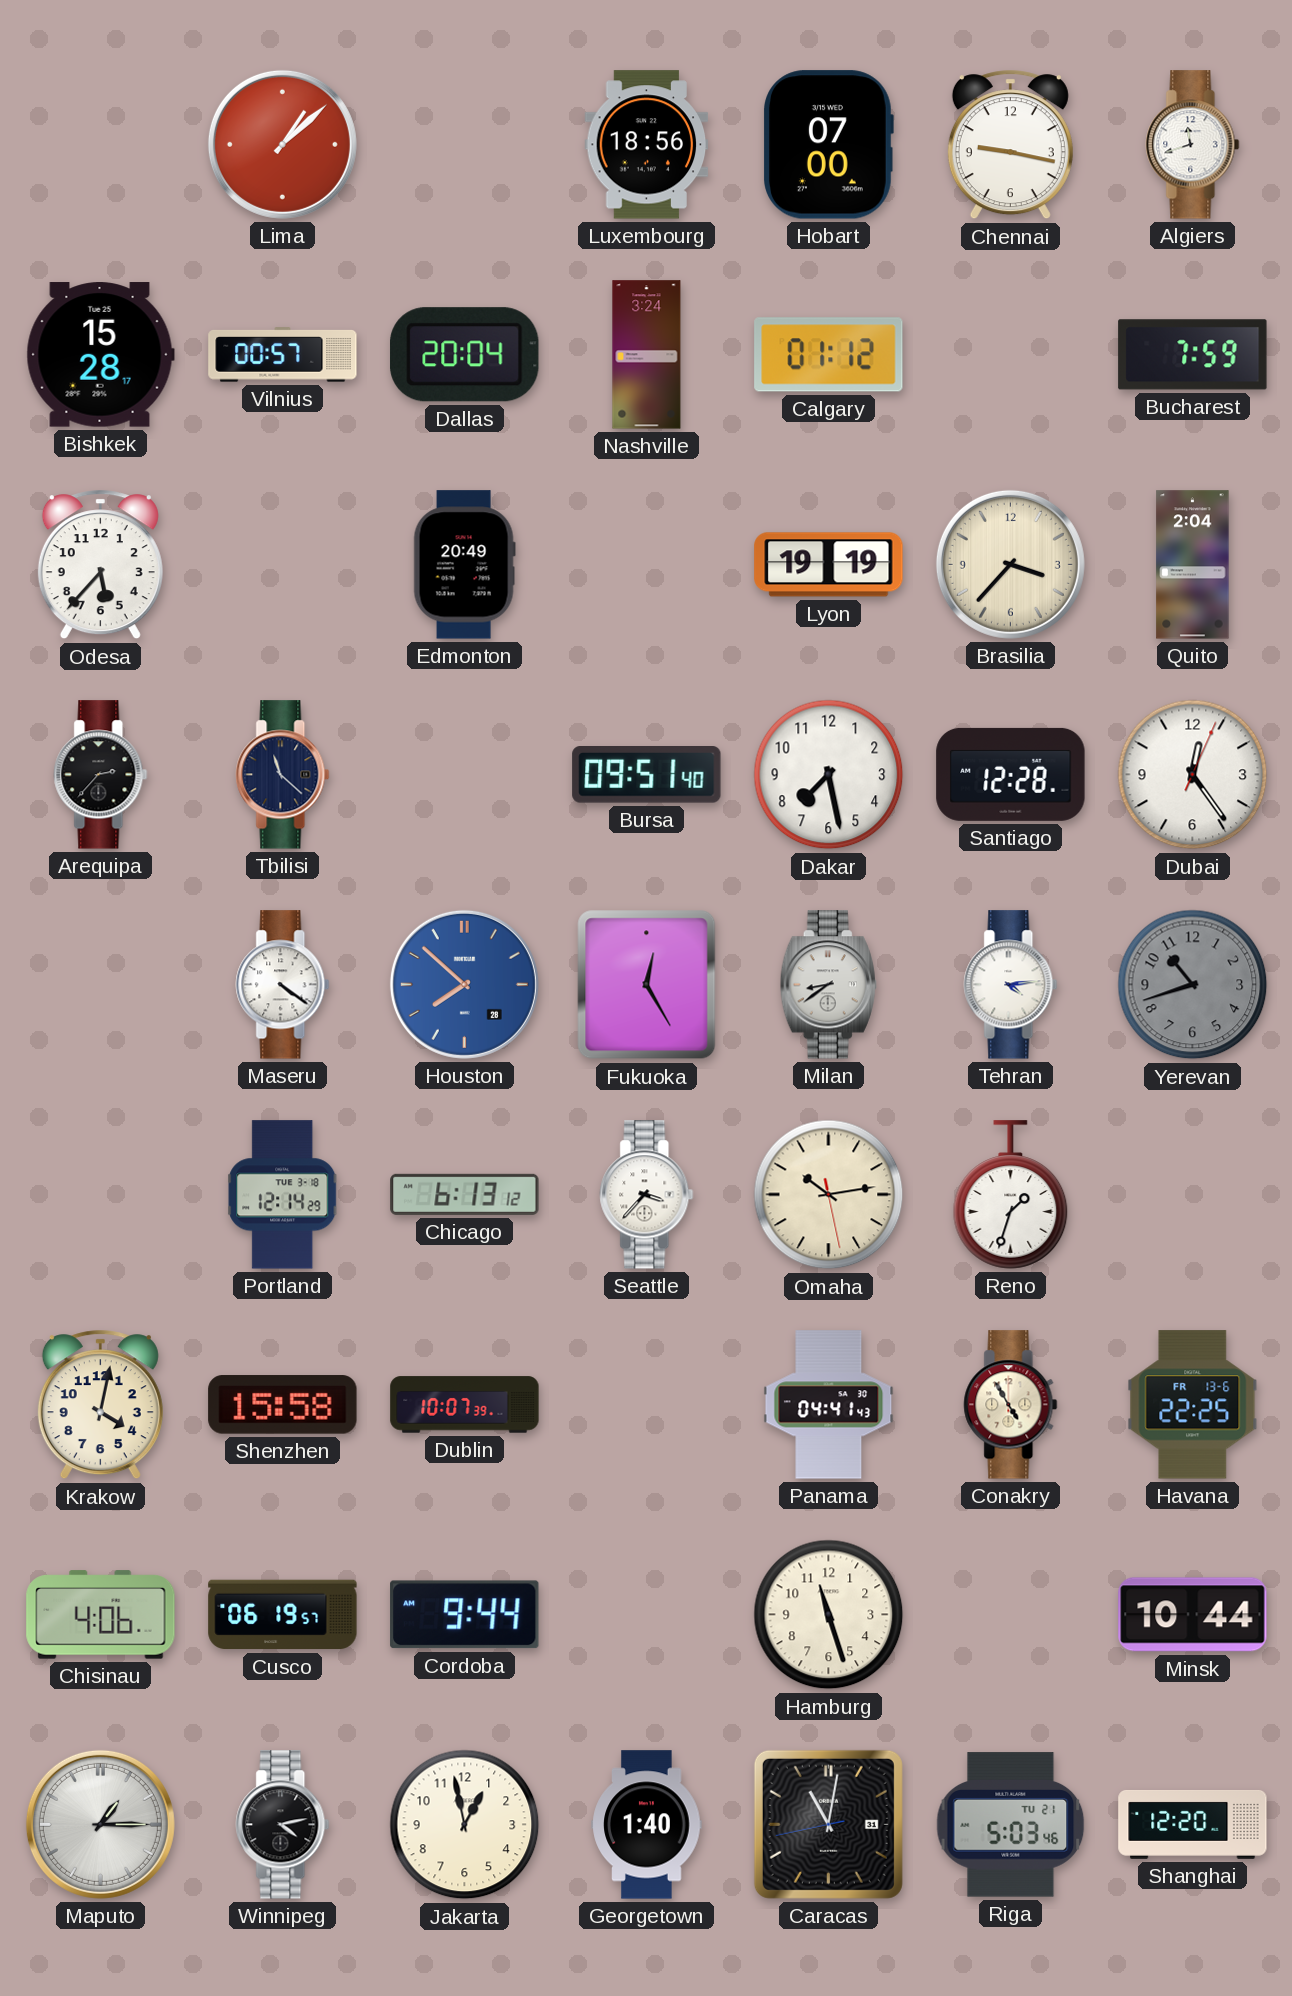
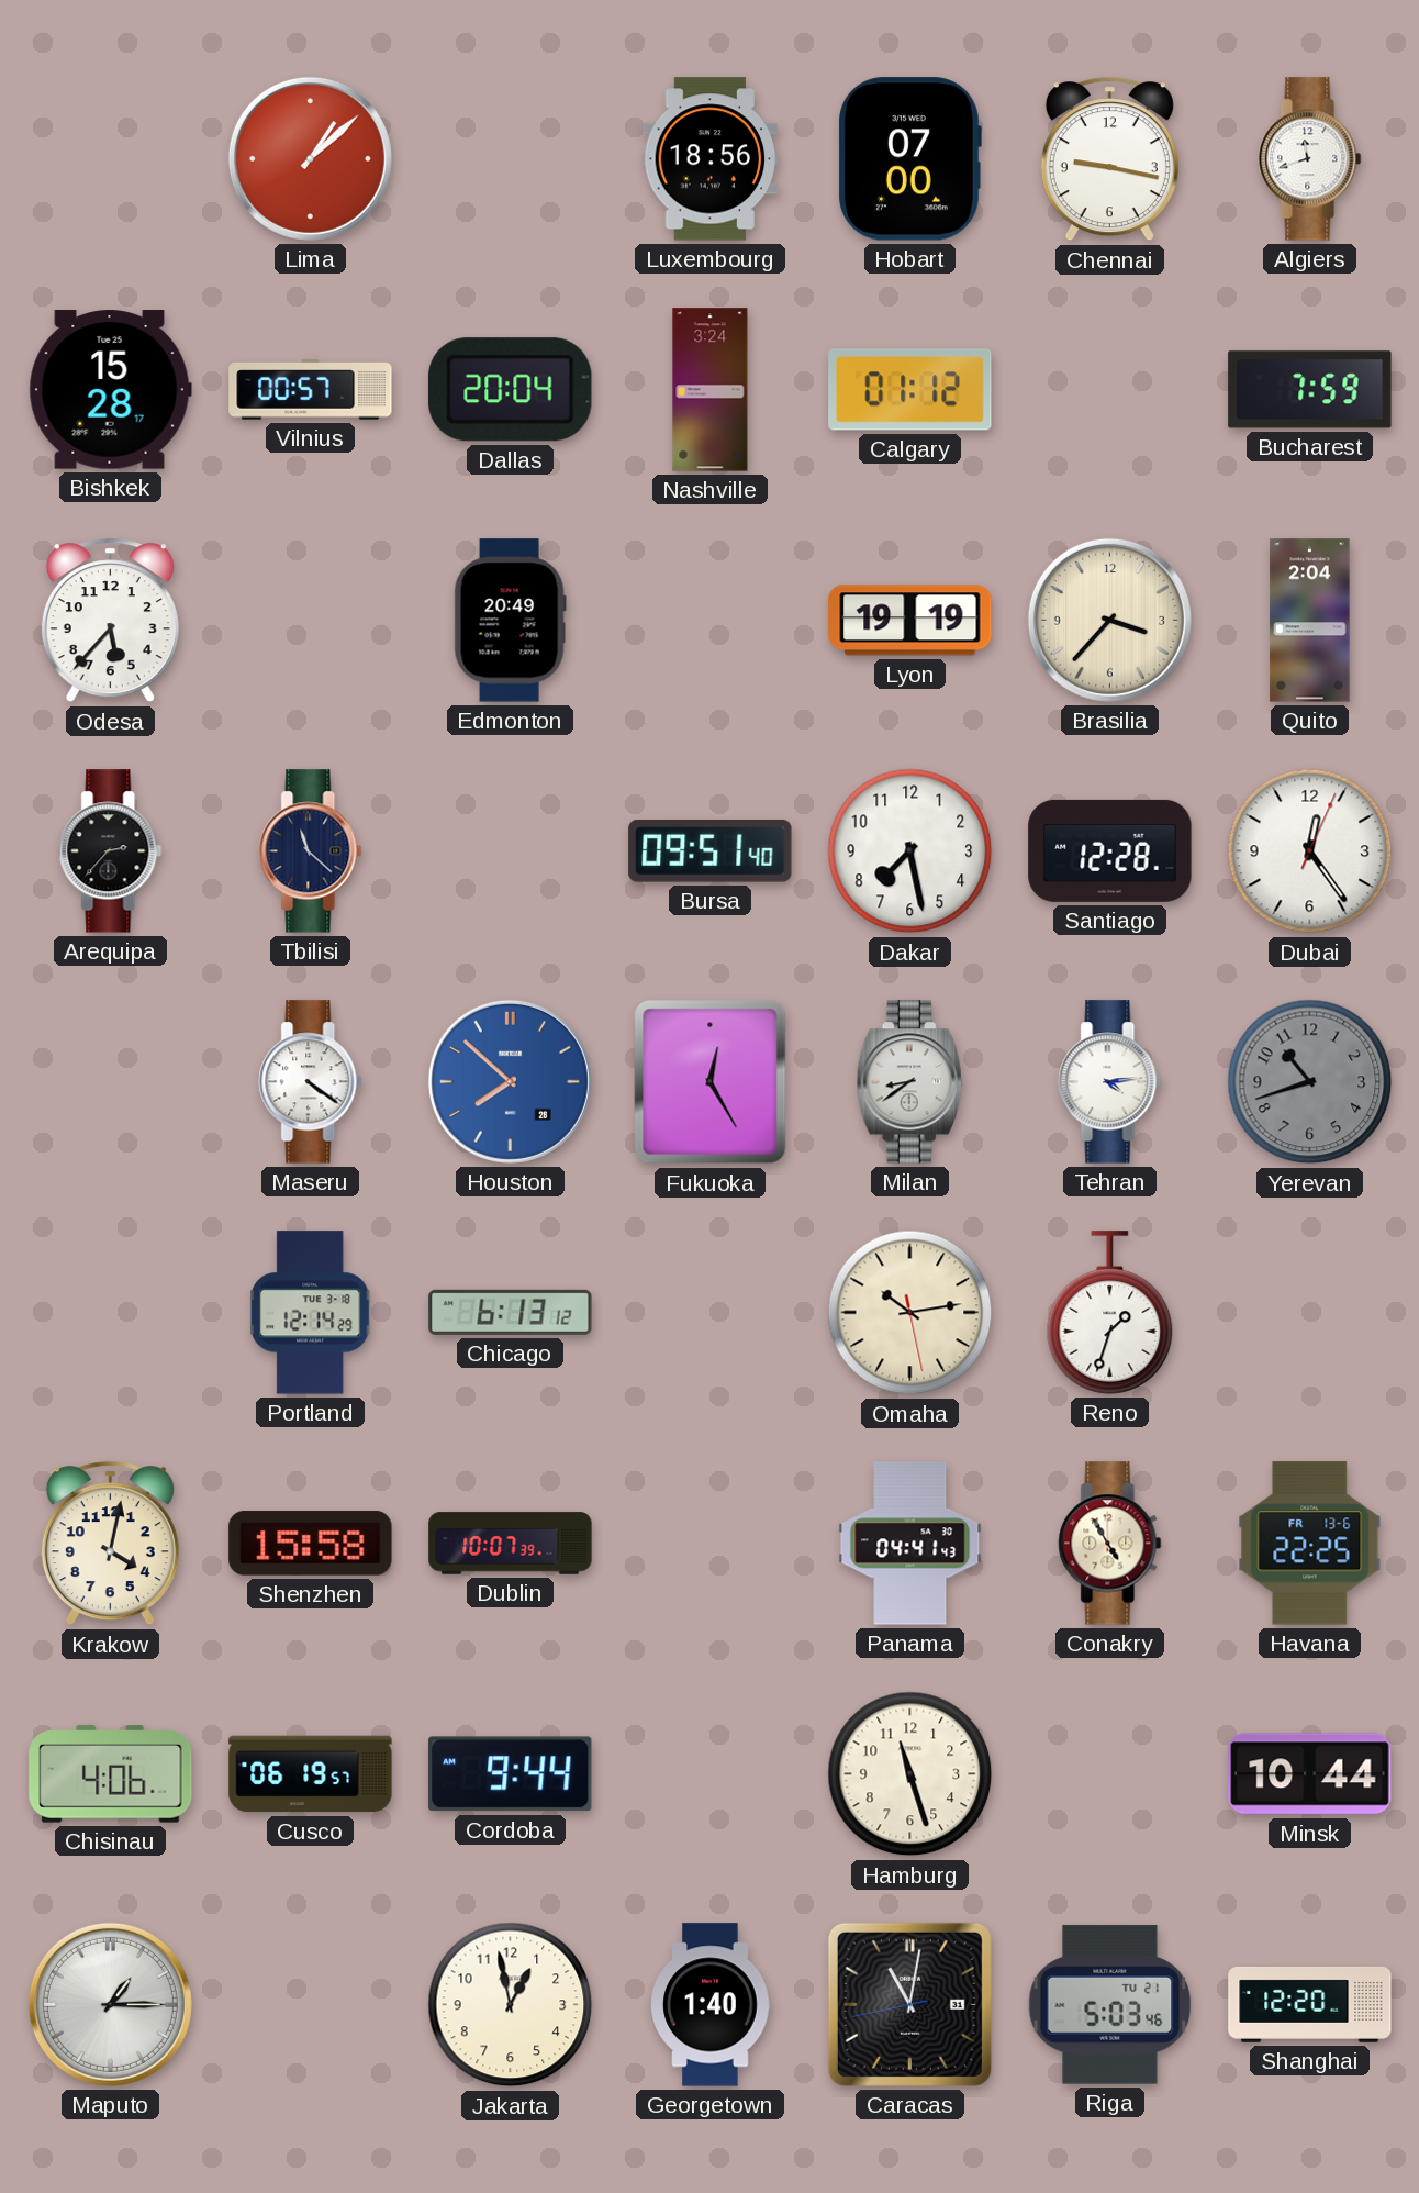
Seattle: 3:37 -> none
Winnipeg: 4:13 -> none
